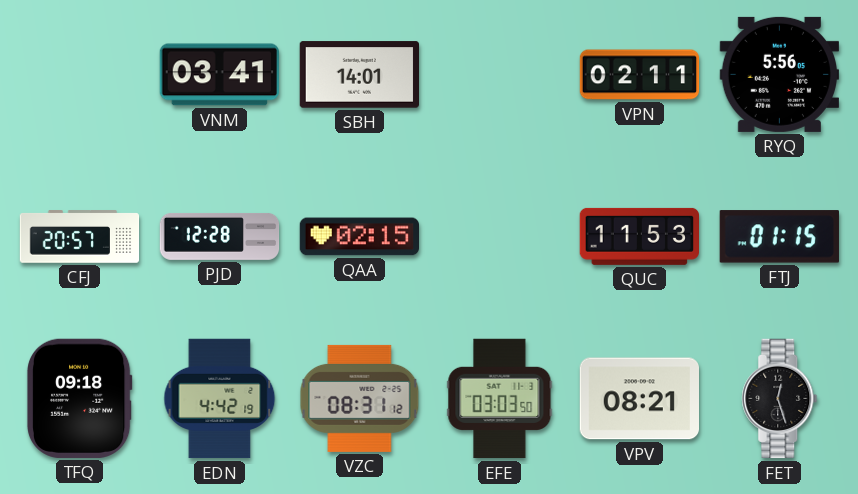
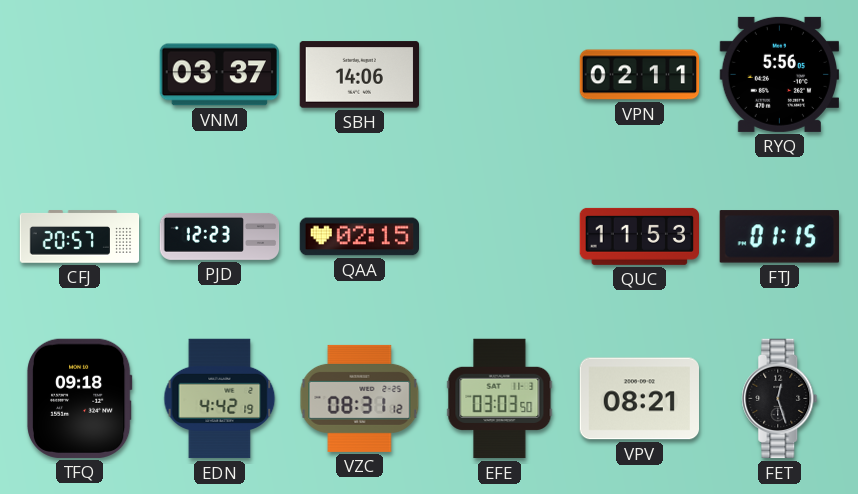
VNM: 03:41 -> 03:37
SBH: 14:01 -> 14:06
PJD: 12:28 -> 12:23
